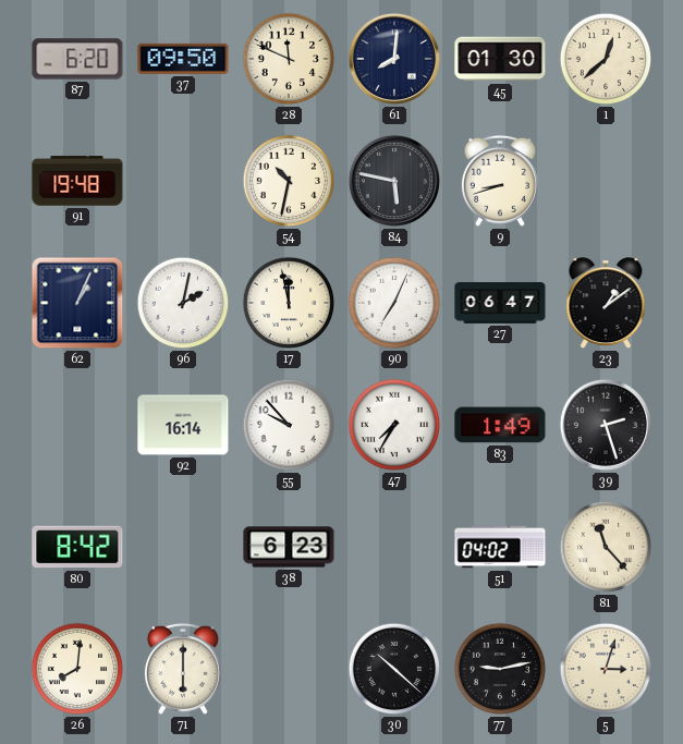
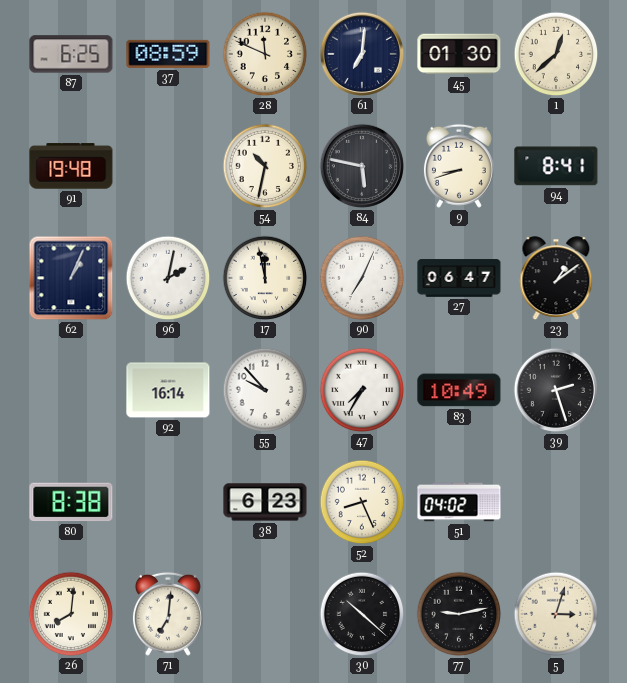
87: 6:20 -> 6:25
37: 09:50 -> 08:59
61: 8:01 -> 7:01
94: none -> 8:41
83: 1:49 -> 10:49
80: 8:42 -> 8:38
52: none -> 8:26
81: 11:23 -> none
71: 6:00 -> 7:01
